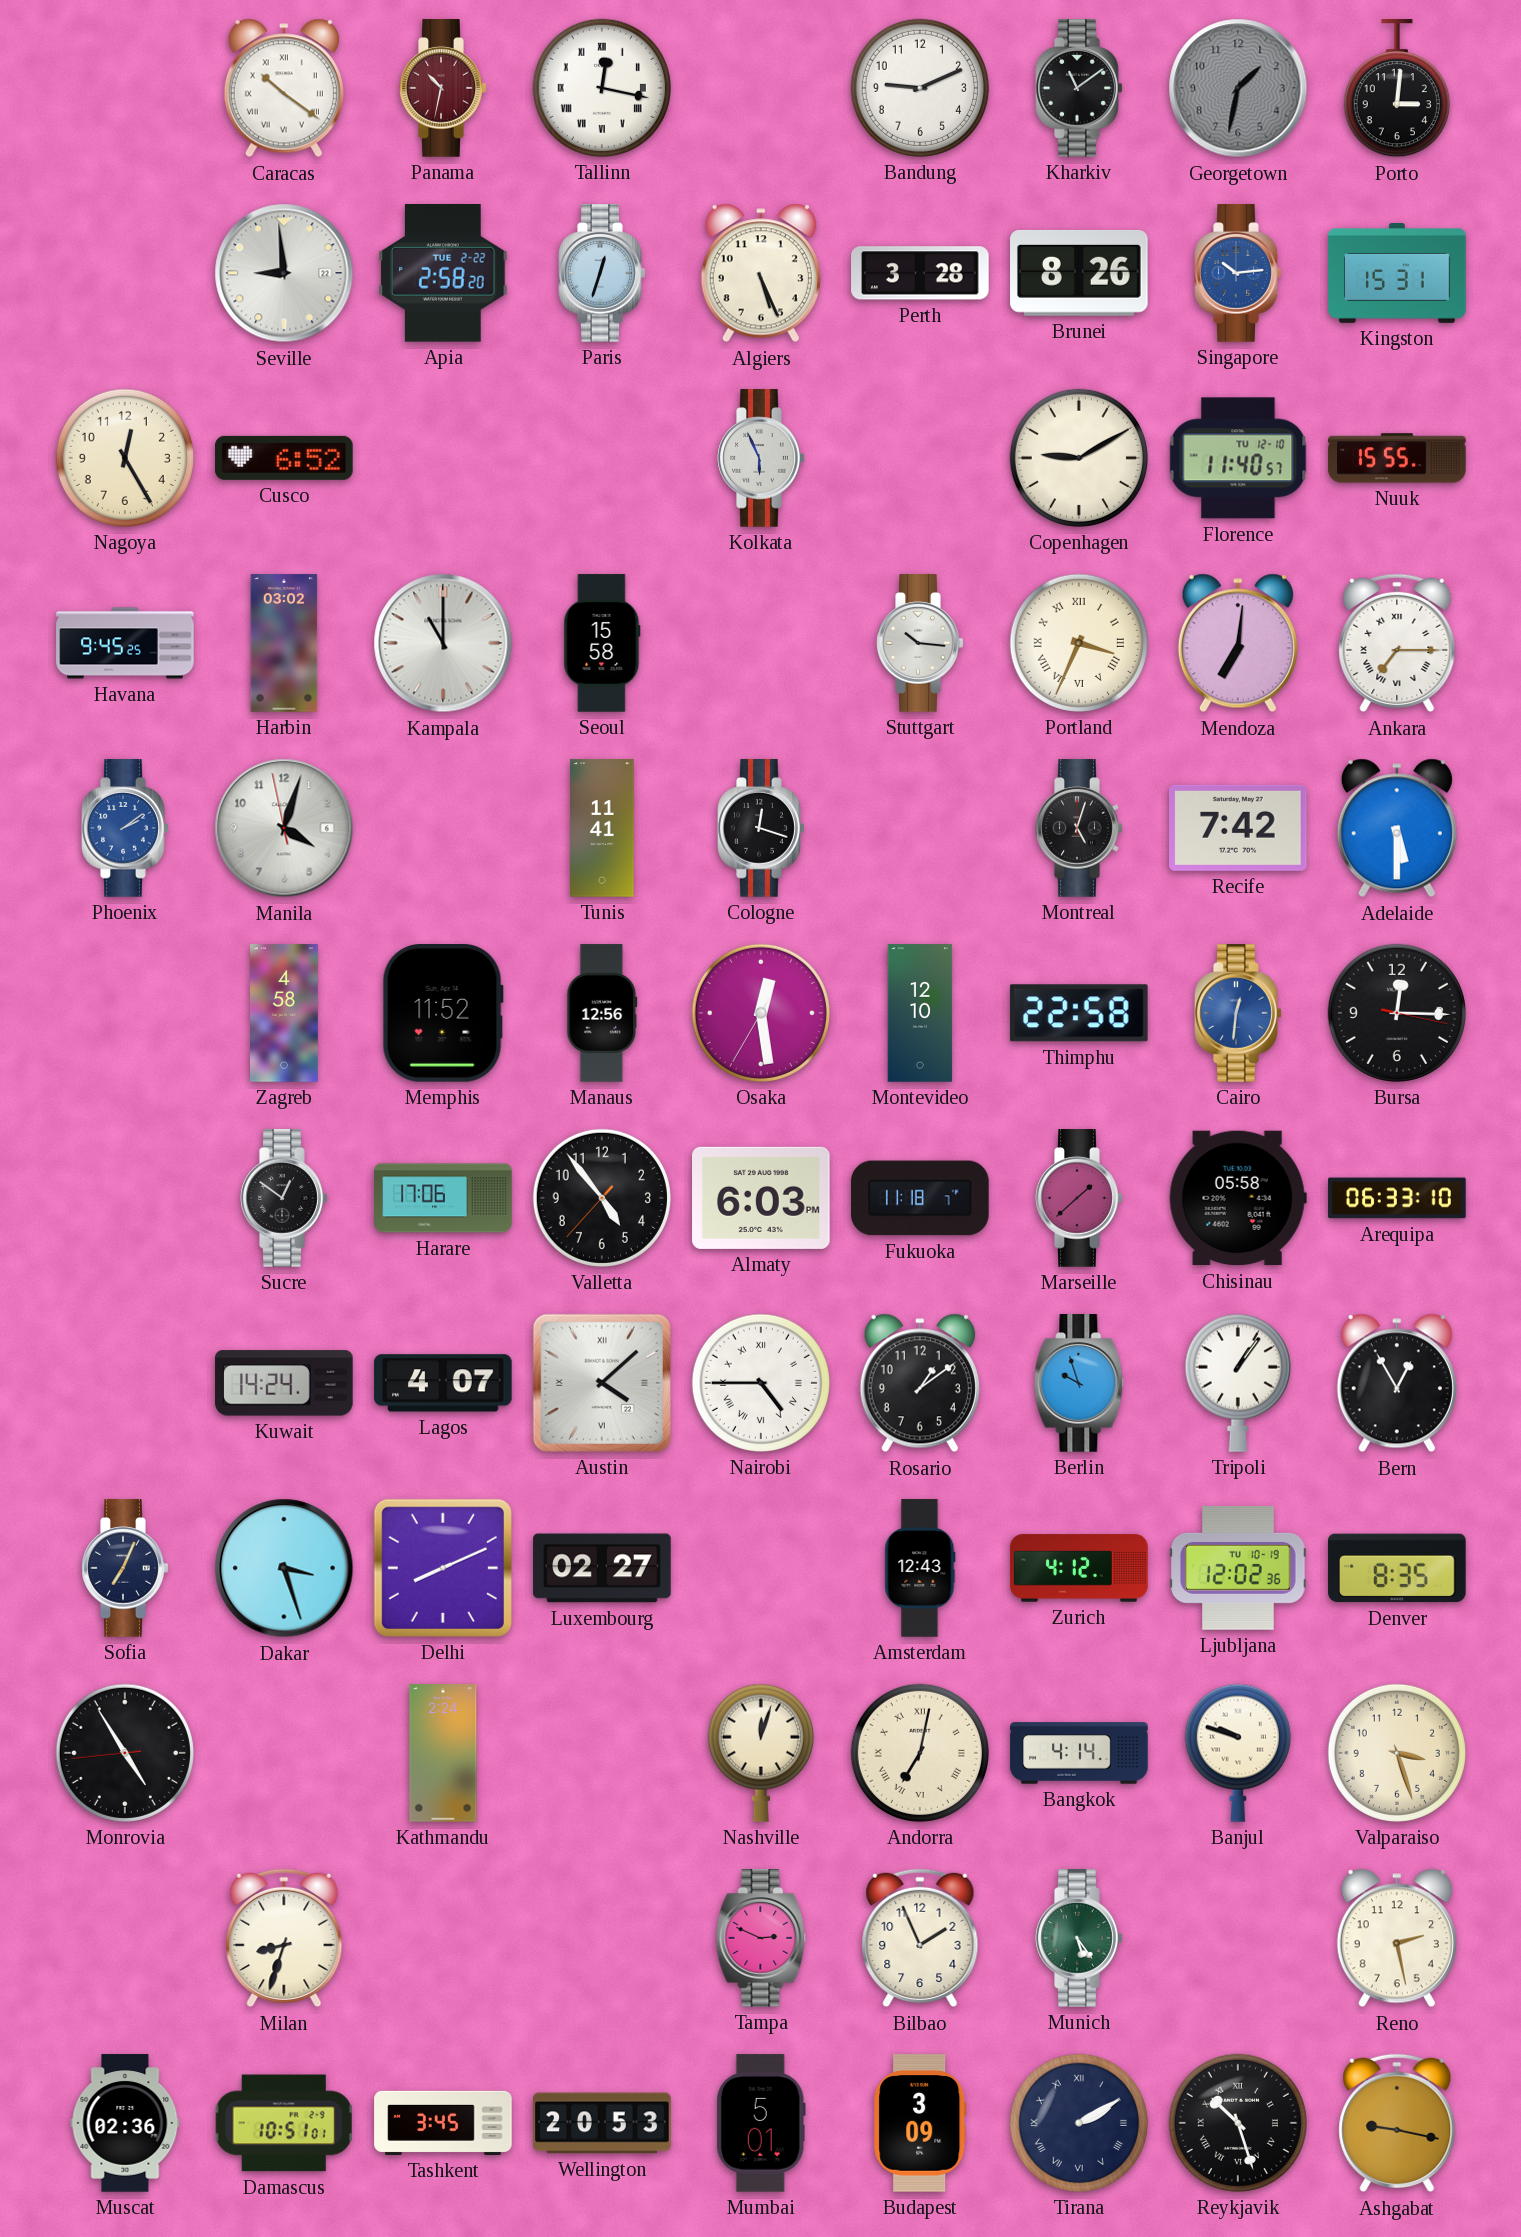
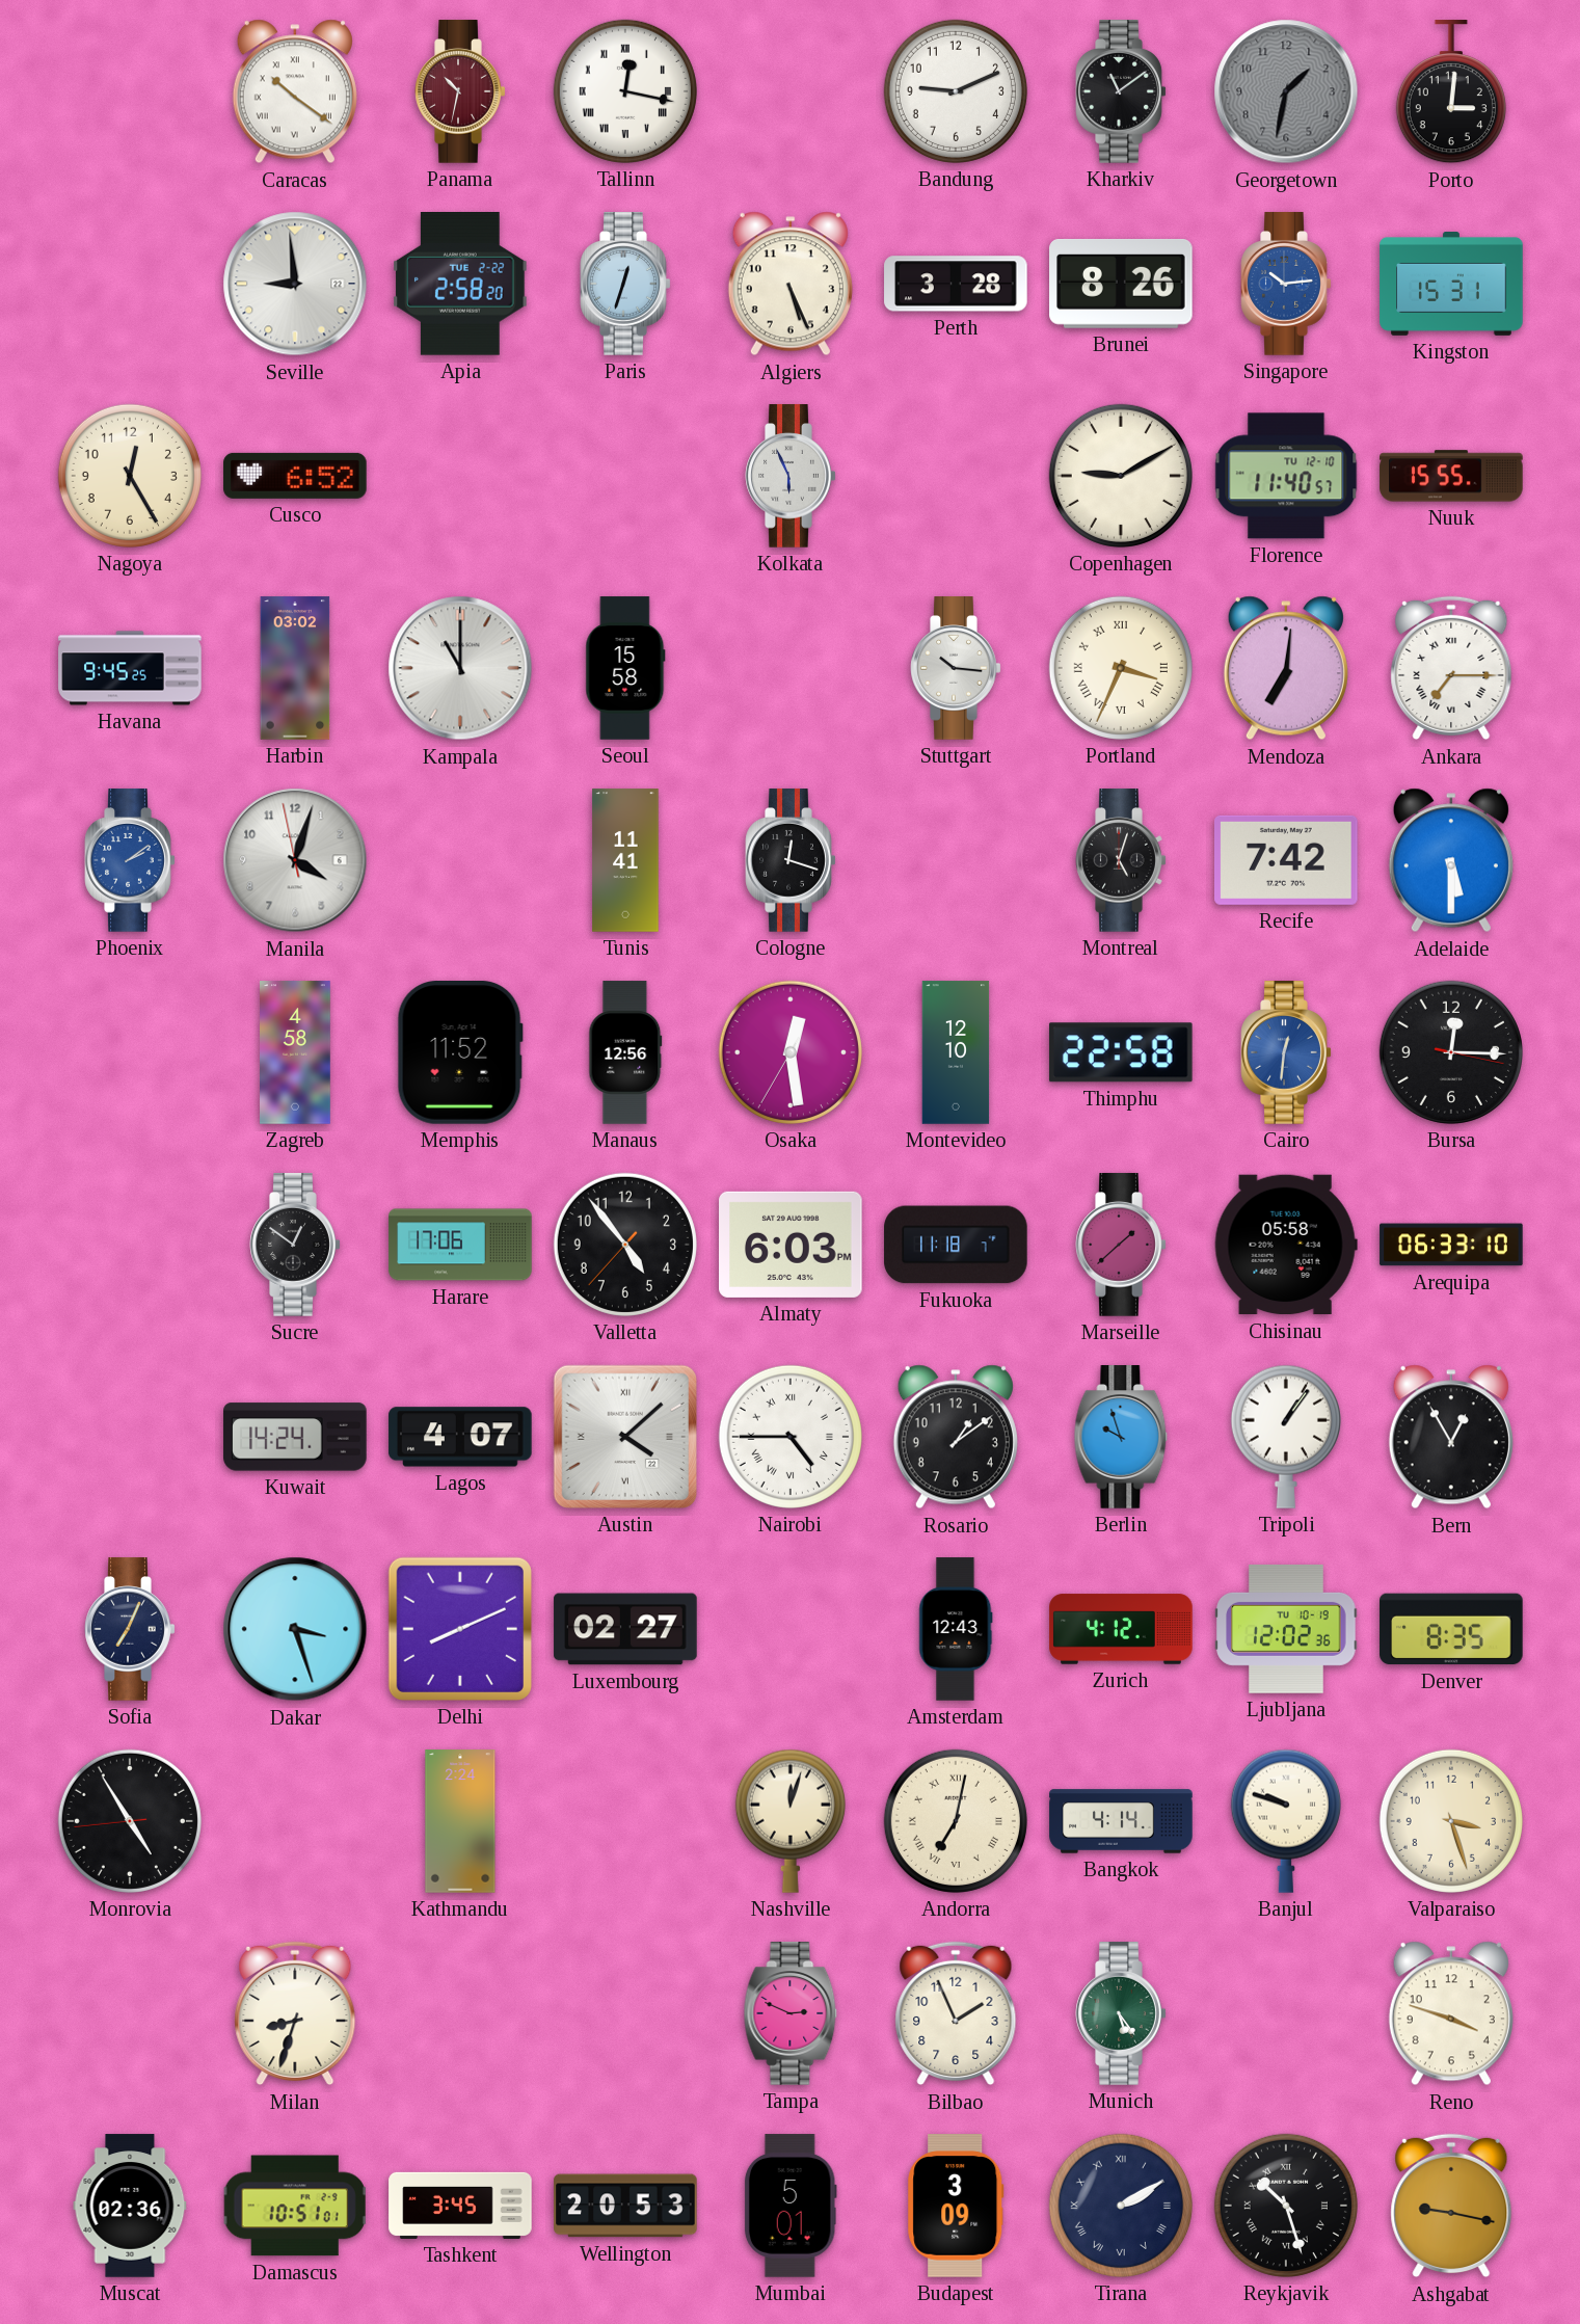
Reno: 2:28 -> 3:48
